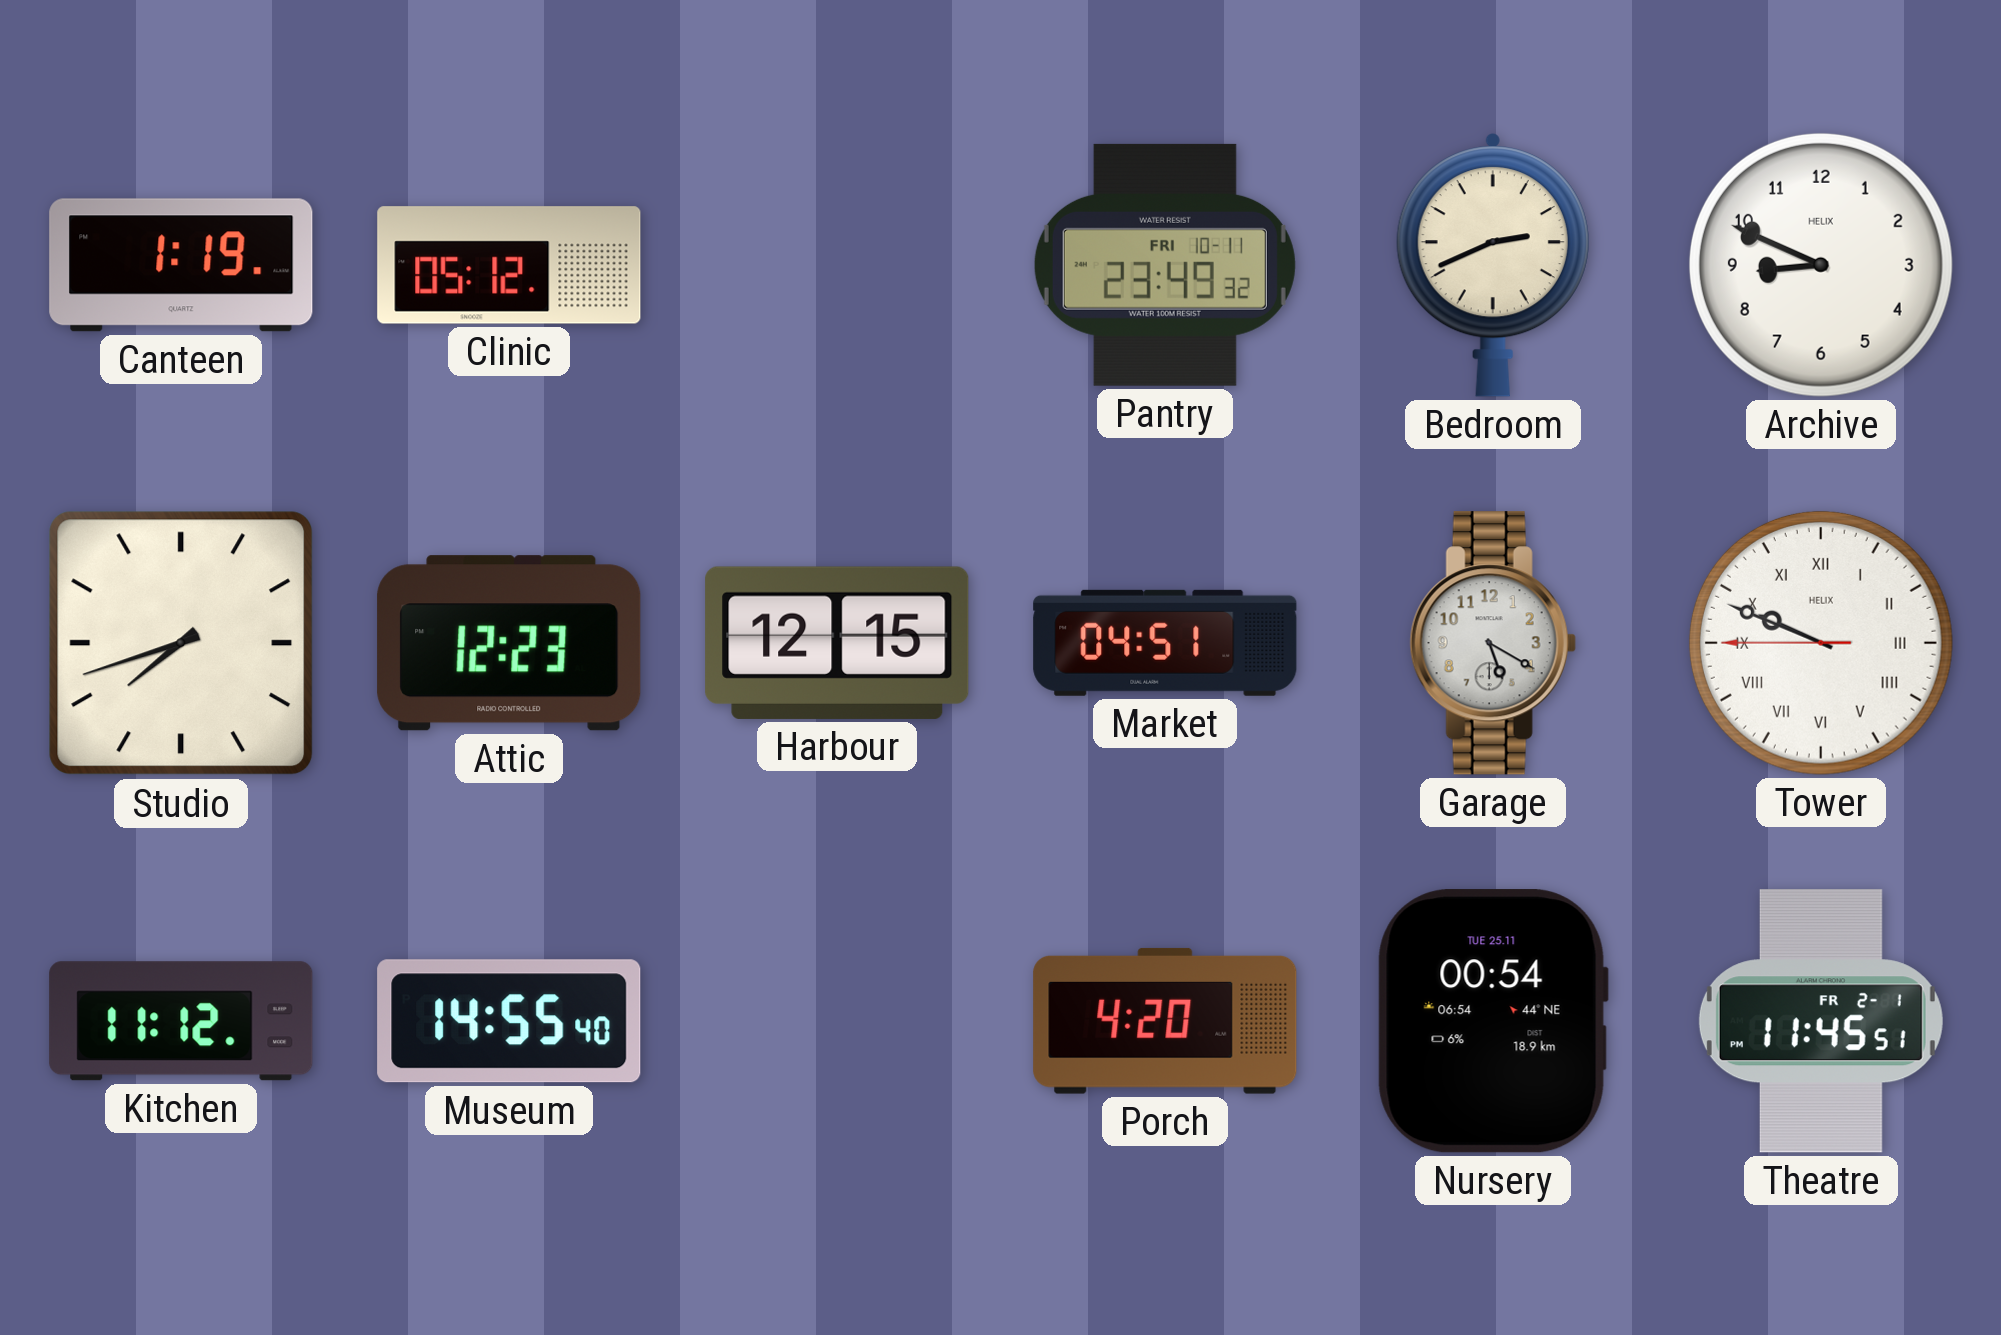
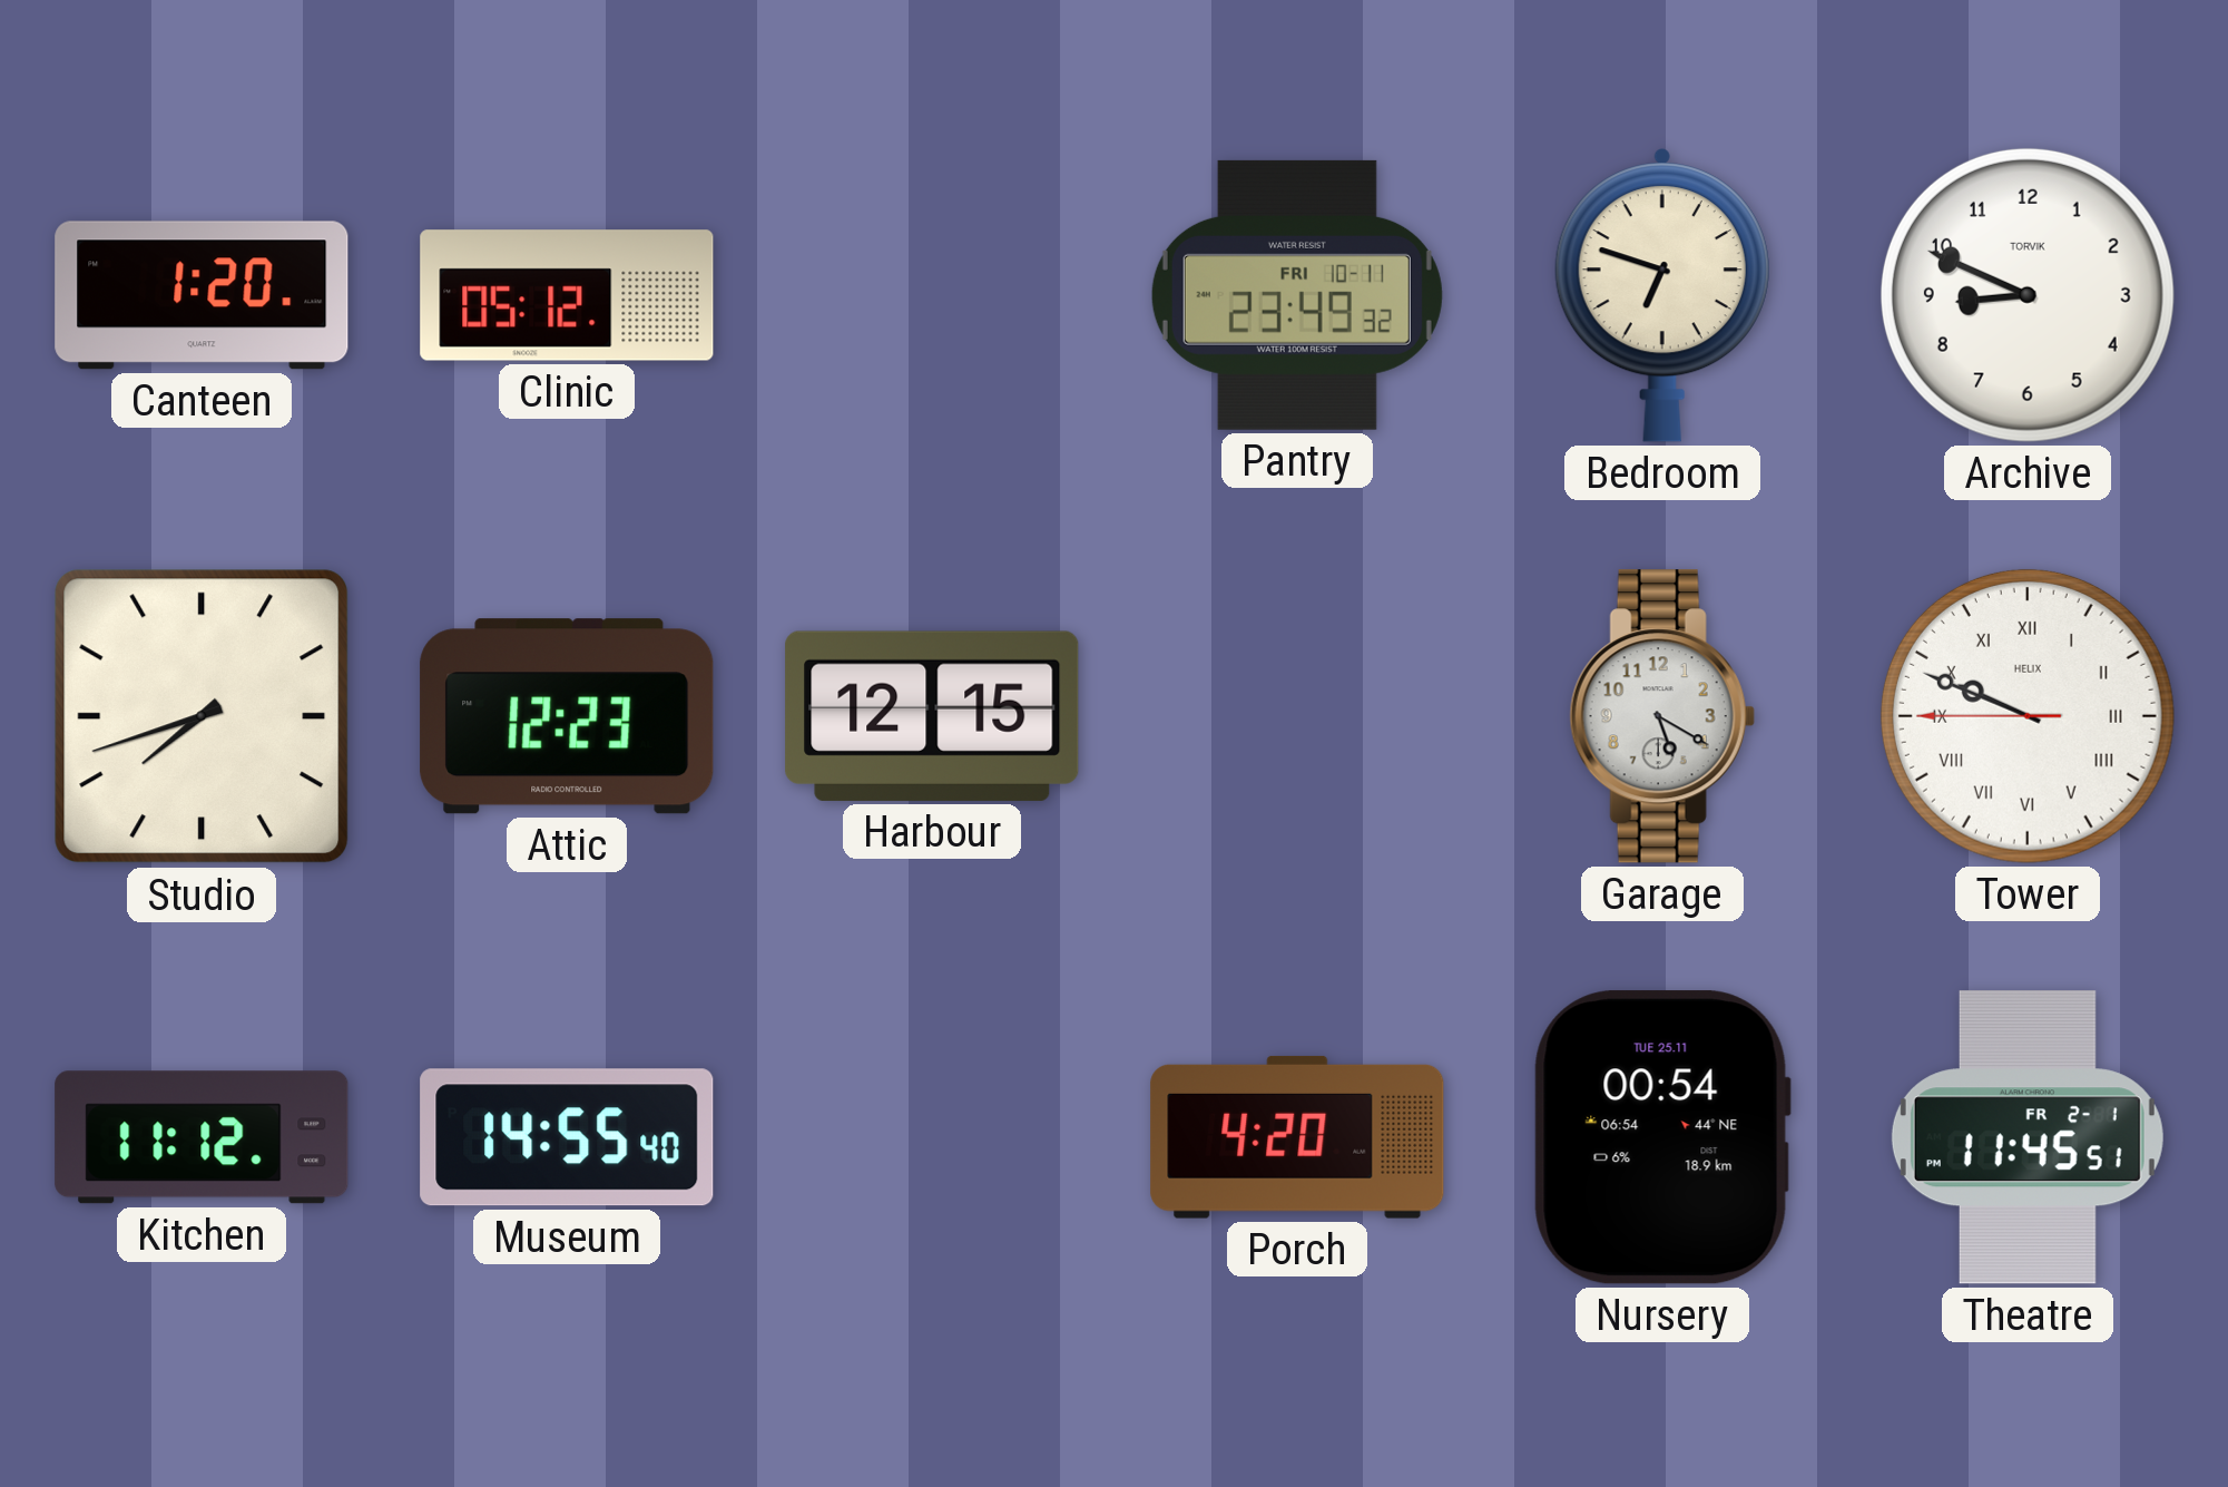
Canteen: 1:19 -> 1:20
Bedroom: 2:41 -> 6:48
Archive brand: HELIX -> TORVIK
Market: 04:51 -> none
